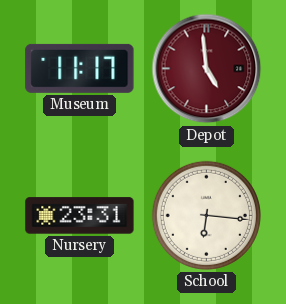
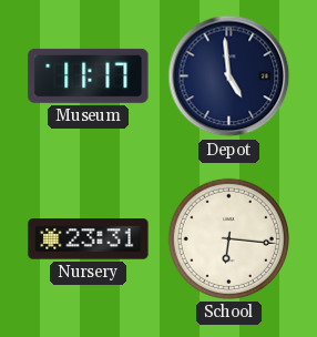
Depot dial: burgundy -> navy
